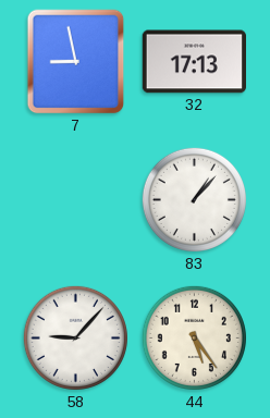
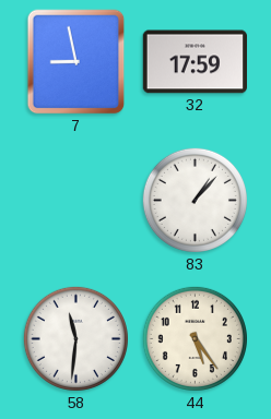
32: 17:13 -> 17:59
58: 9:07 -> 11:31
